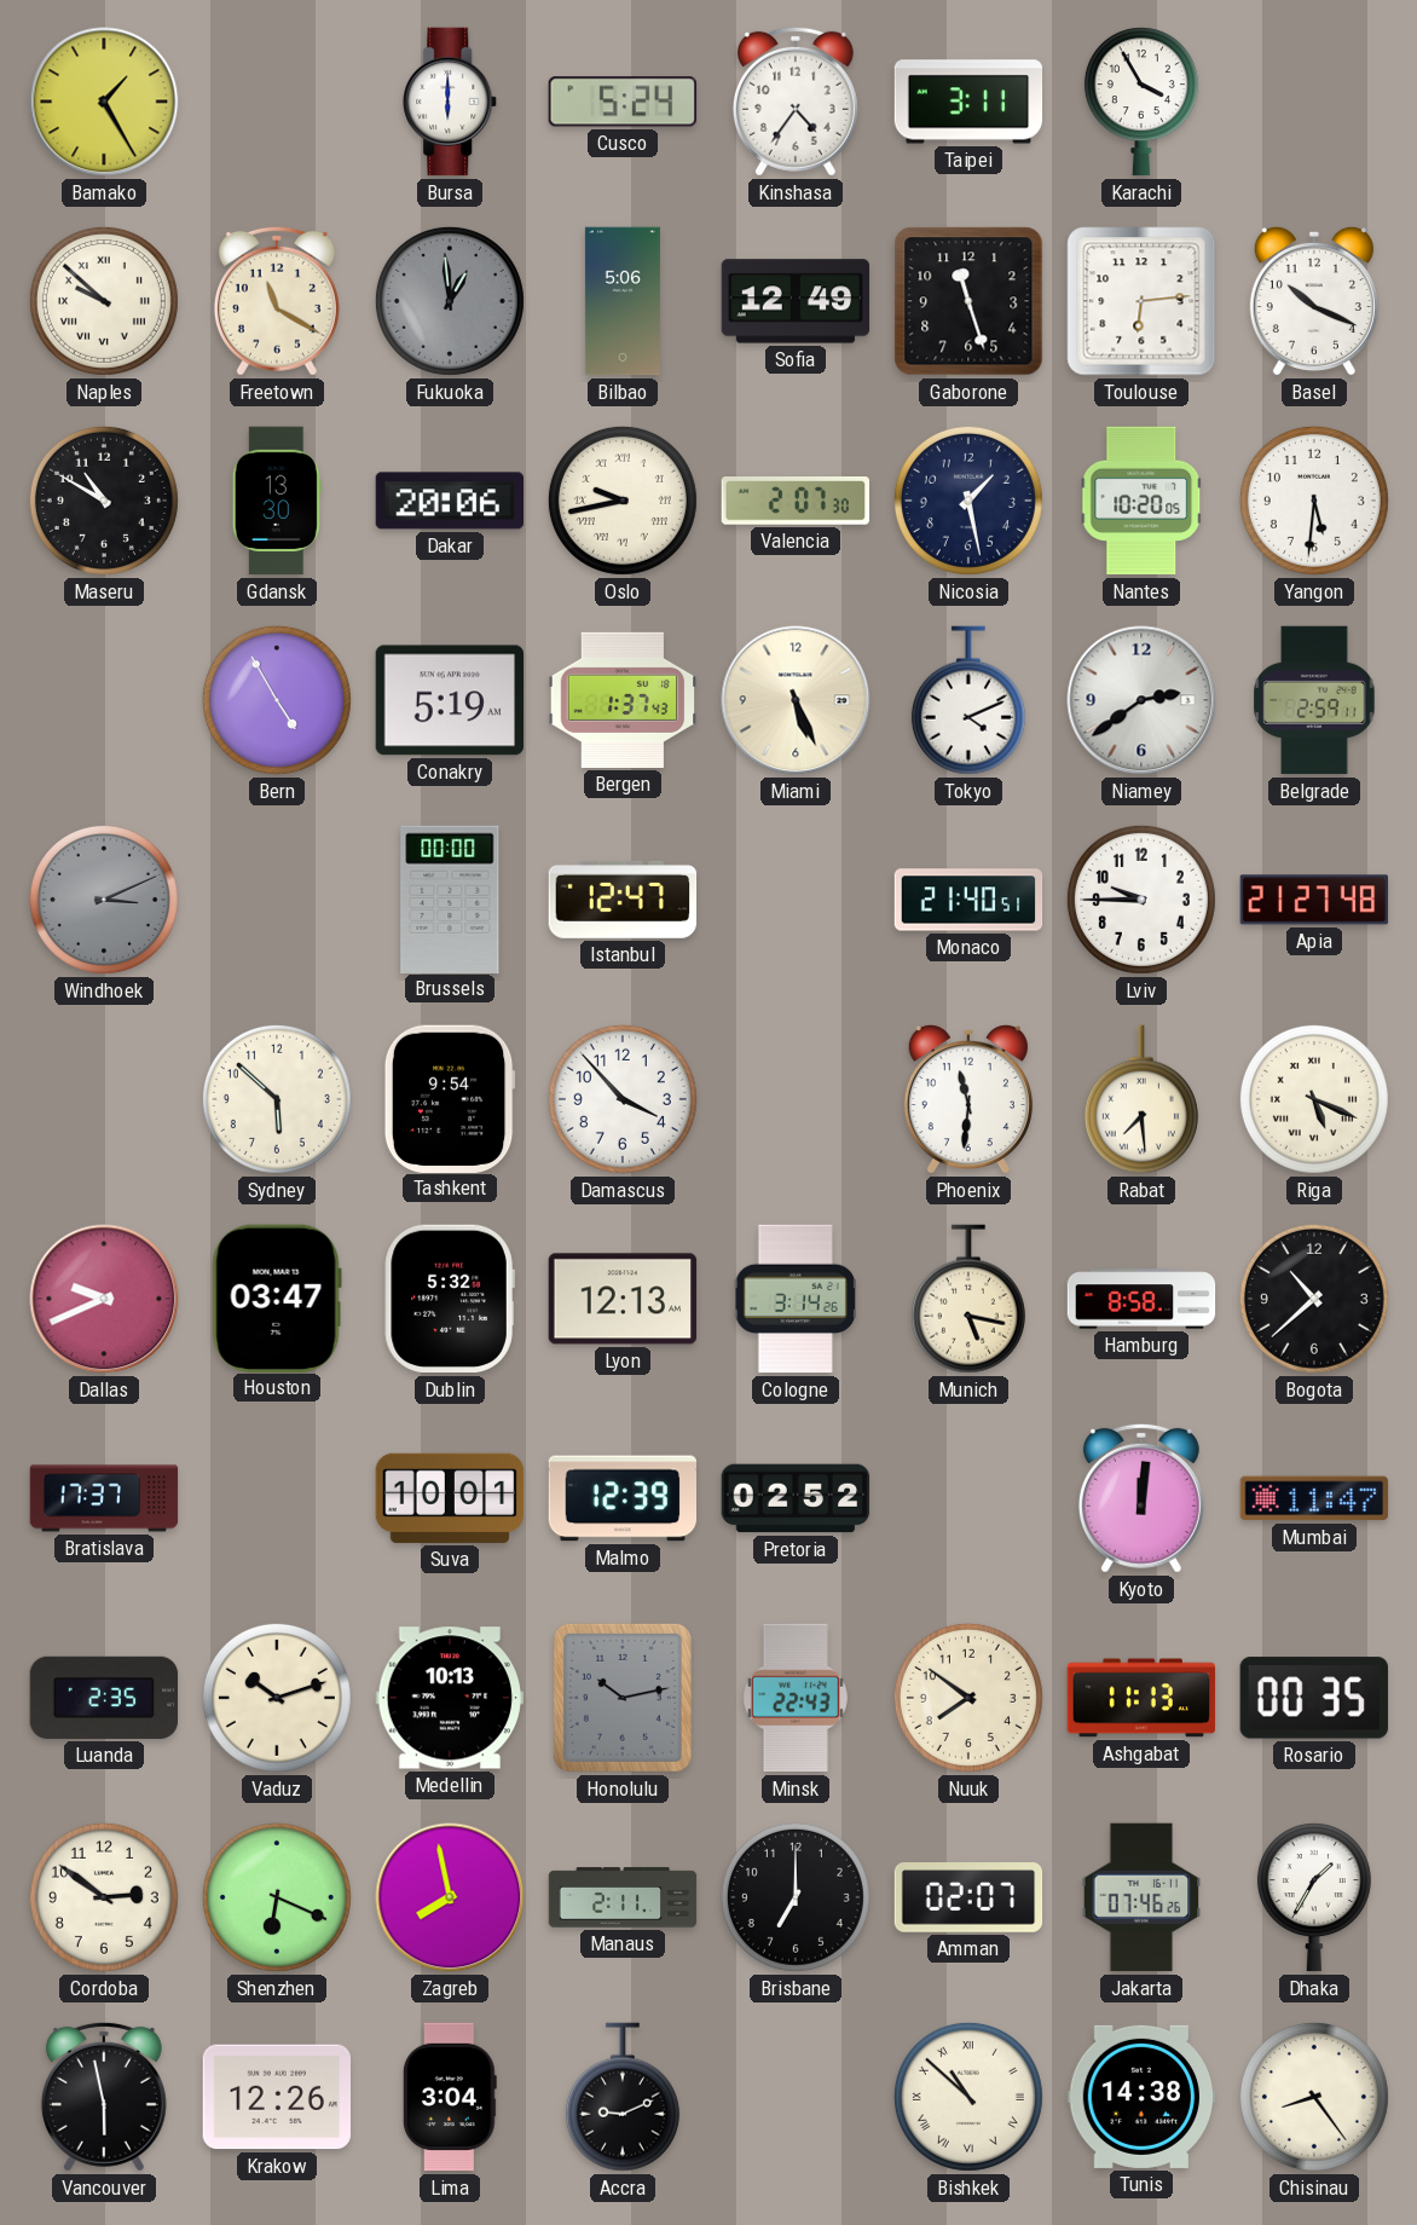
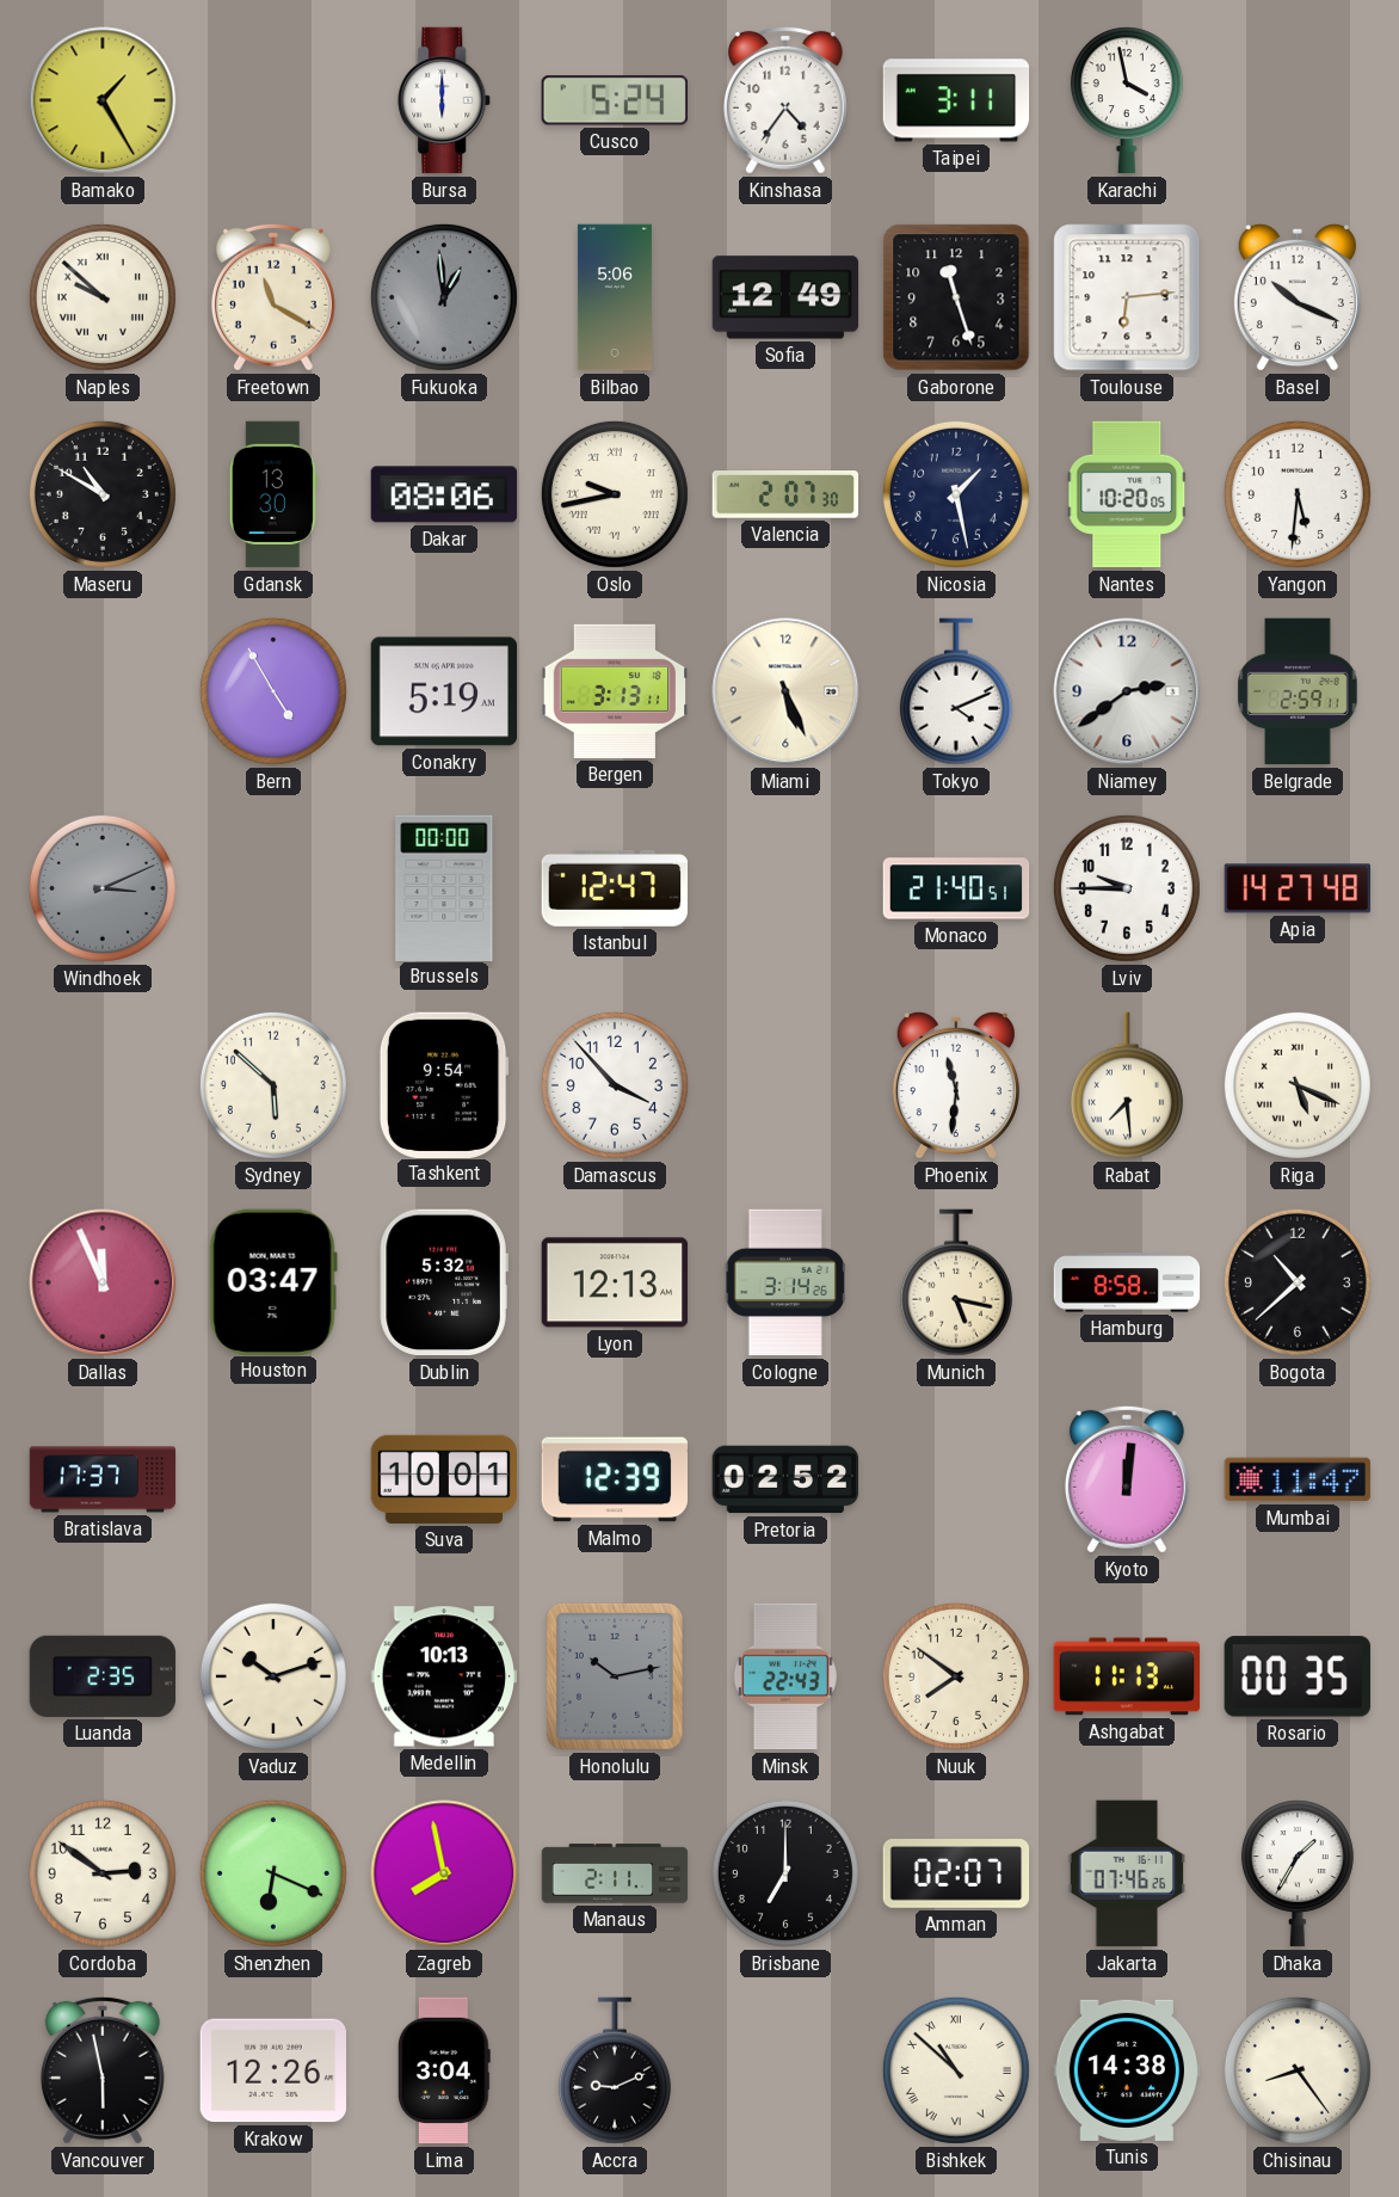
Karachi: 3:55 -> 3:58
Dakar: 20:06 -> 08:06
Bergen: 1:37 -> 3:13
Apia: 21:27 -> 14:27
Dallas: 9:41 -> 11:56
